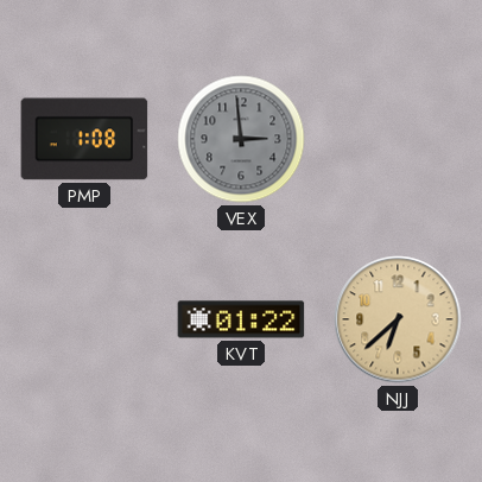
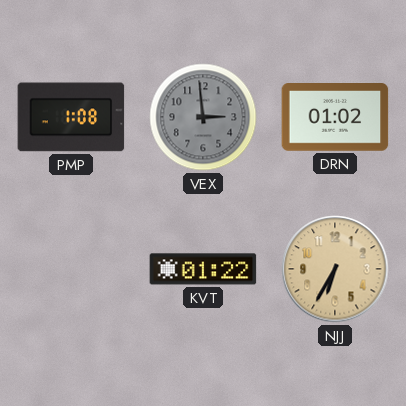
DRN: none -> 01:02
NJJ: 6:38 -> 6:35
